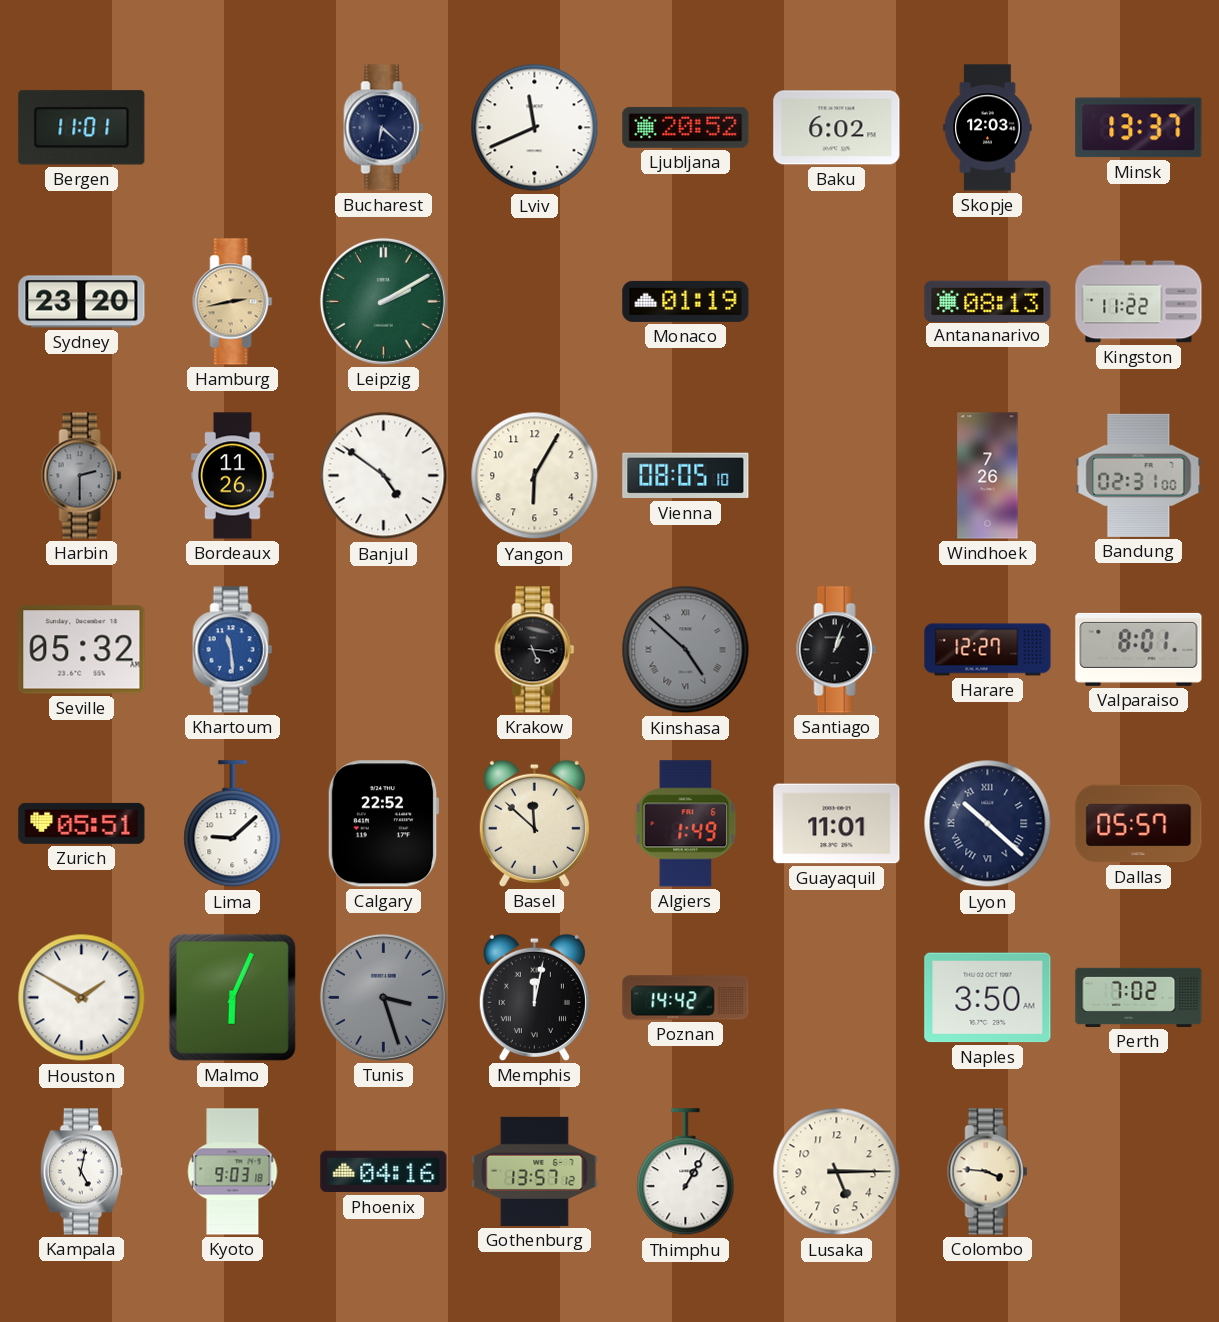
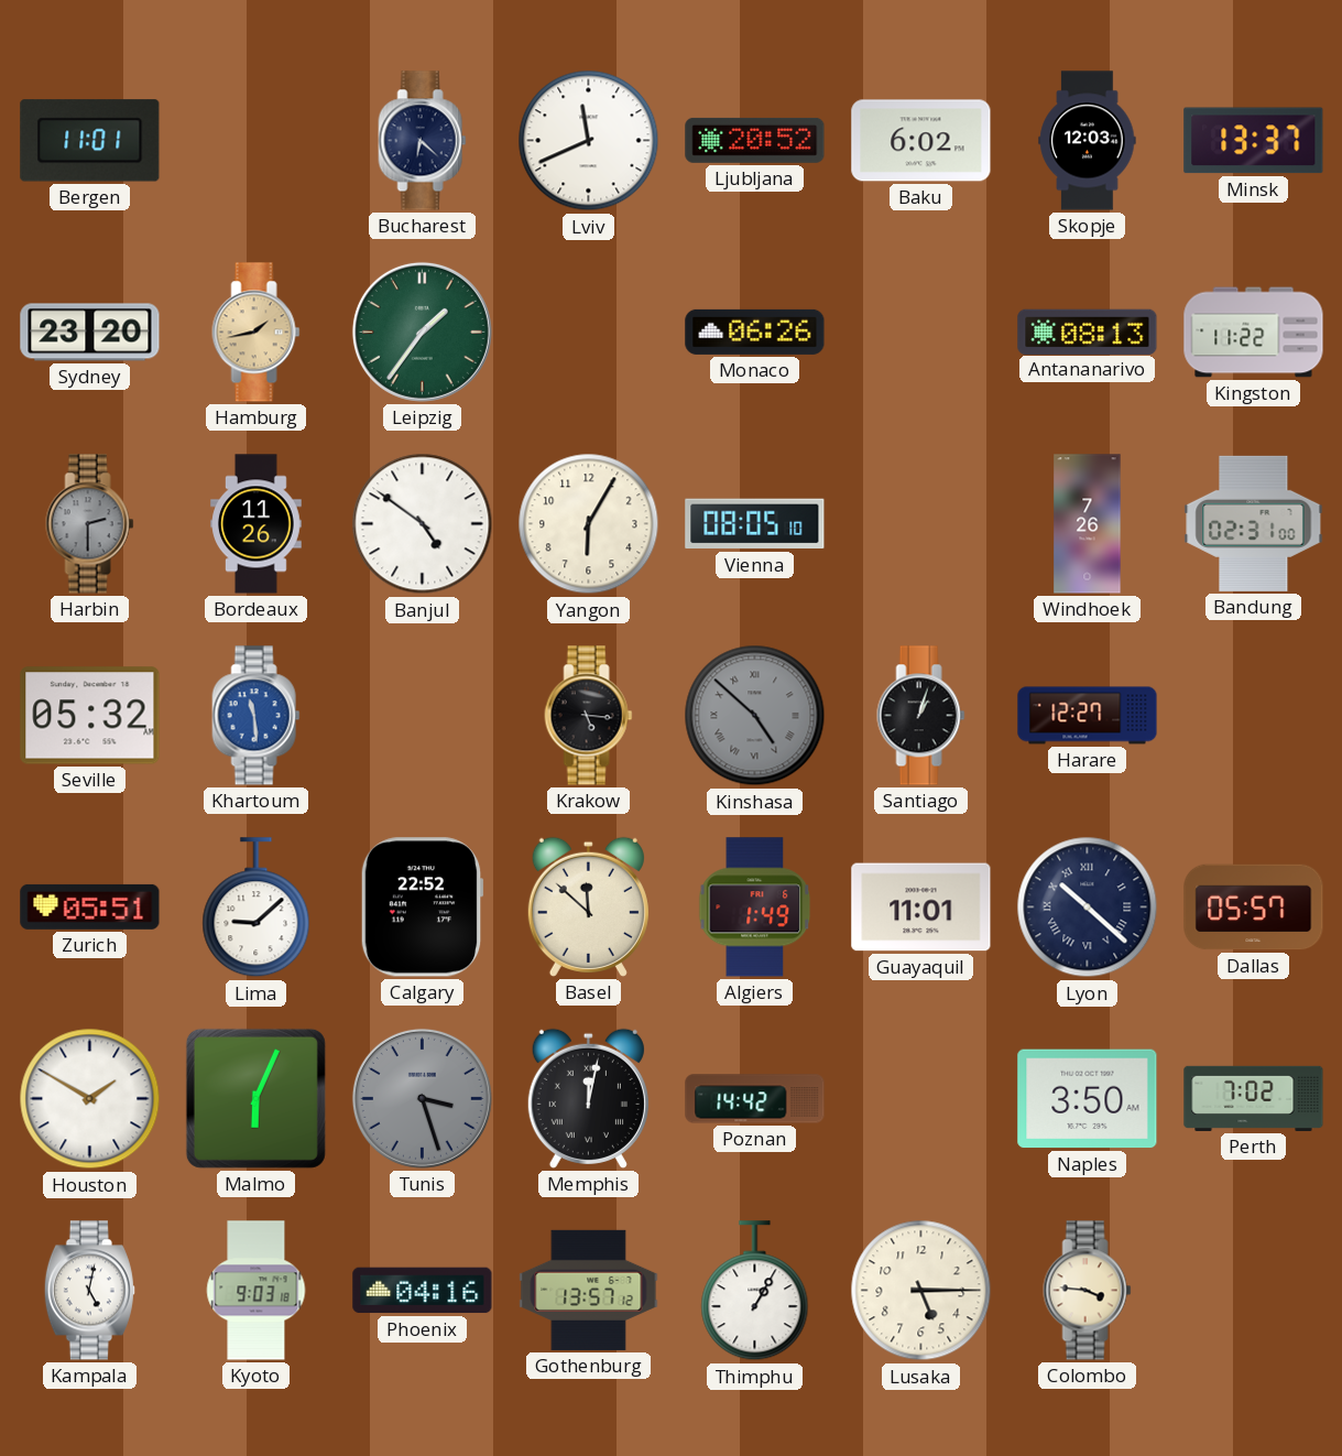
Hamburg: 2:43 -> 1:43
Leipzig: 2:10 -> 1:36
Monaco: 01:19 -> 06:26
Valparaiso: 8:01 -> none
